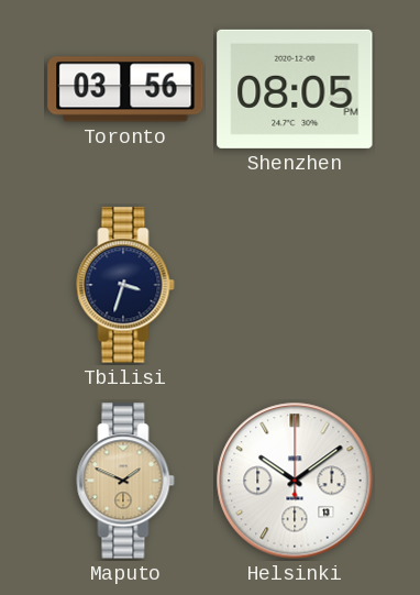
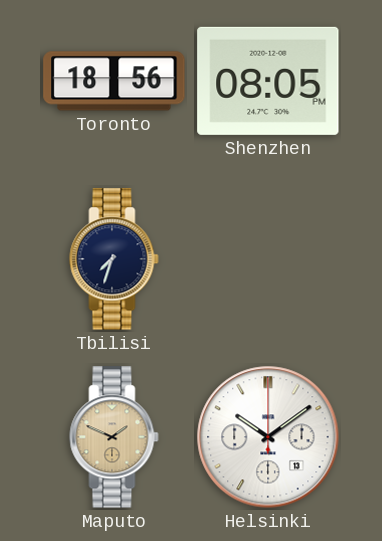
Toronto: 03:56 -> 18:56
Tbilisi: 3:33 -> 7:33
